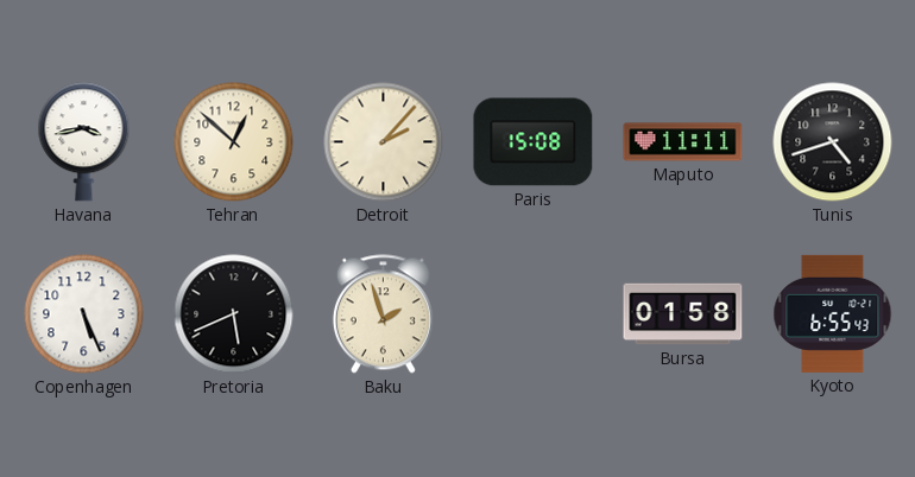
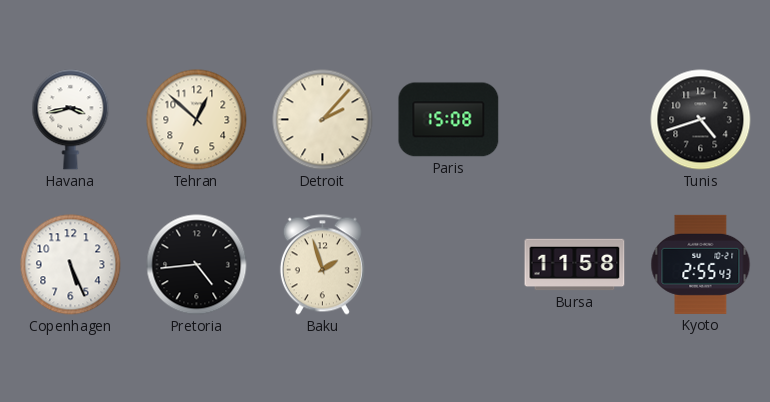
Maputo: 11:11 -> none
Pretoria: 5:41 -> 4:44
Bursa: 01:58 -> 11:58
Kyoto: 6:55 -> 2:55
